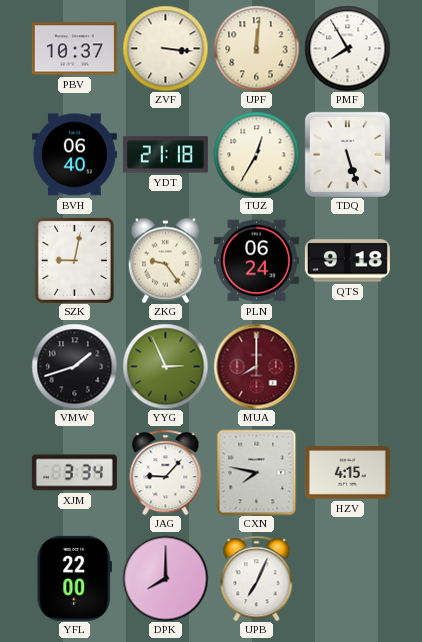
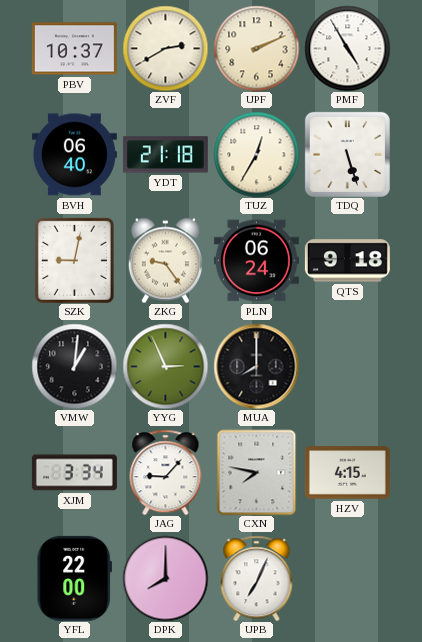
ZVF: 3:16 -> 2:40
UPF: 12:01 -> 2:11
PMF: 7:55 -> 4:55
VMW: 1:42 -> 1:01
MUA dial: burgundy -> black
